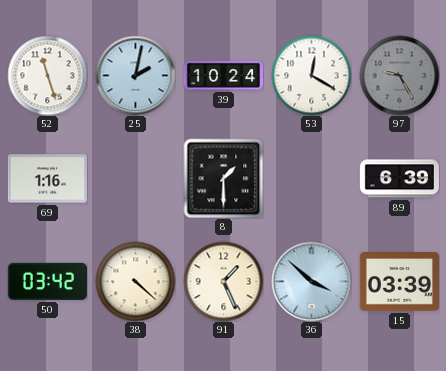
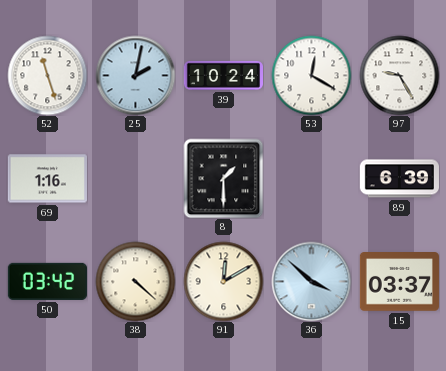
97 dial: grey -> white
91: 1:26 -> 12:10
15: 03:39 -> 03:37
